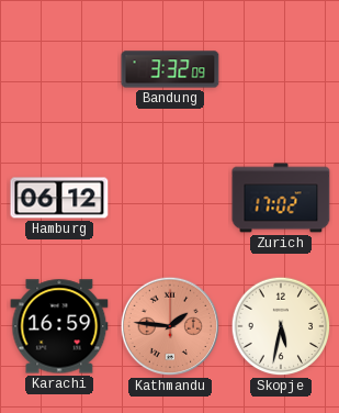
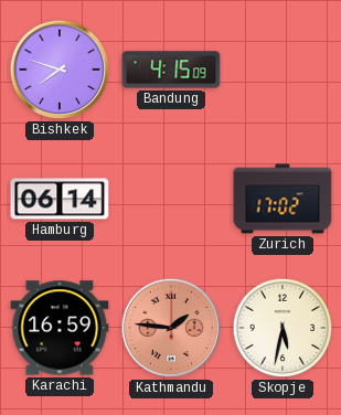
Bishkek: none -> 7:48
Bandung: 3:32 -> 4:15
Hamburg: 06:12 -> 06:14
